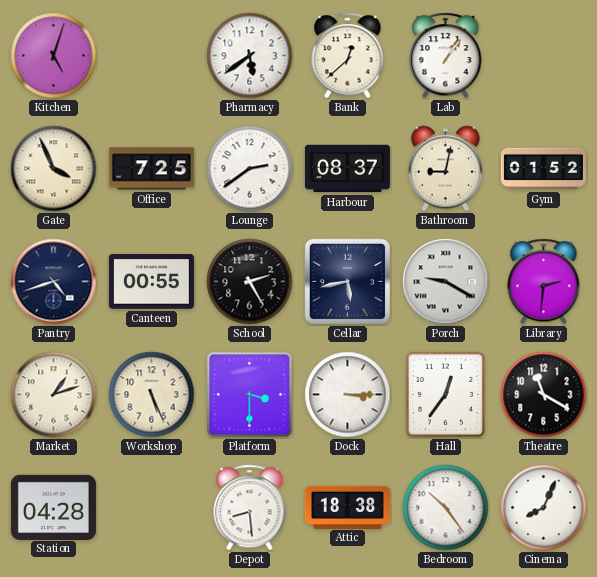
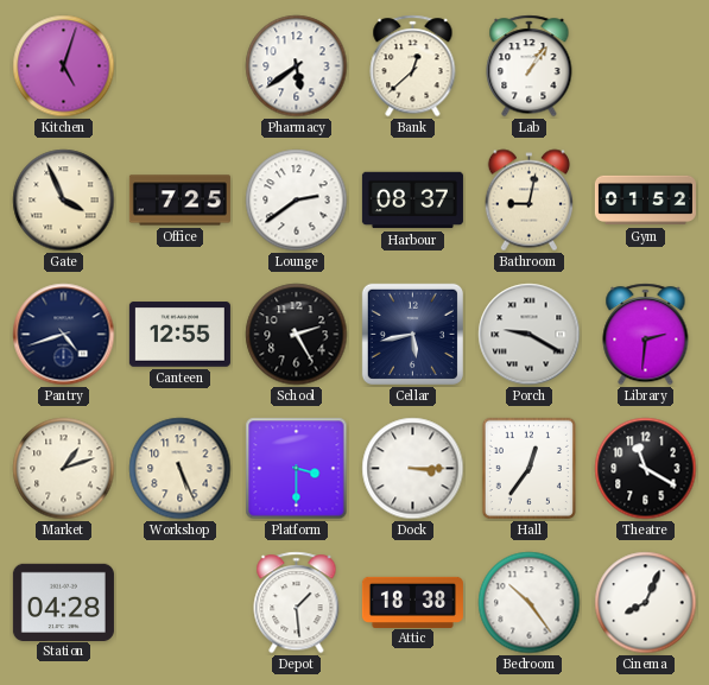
Canteen: 00:55 -> 12:55
Depot: 8:29 -> 1:29
